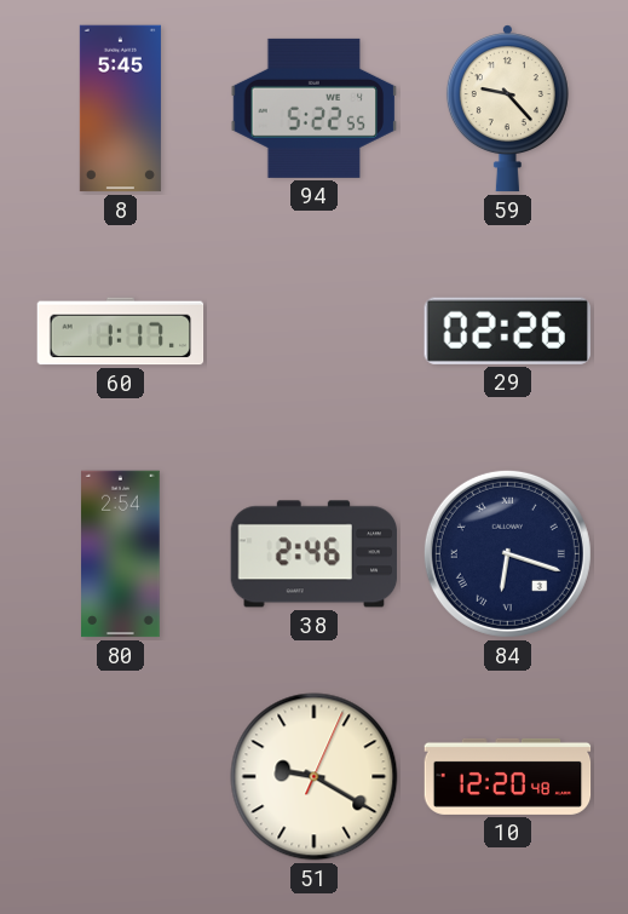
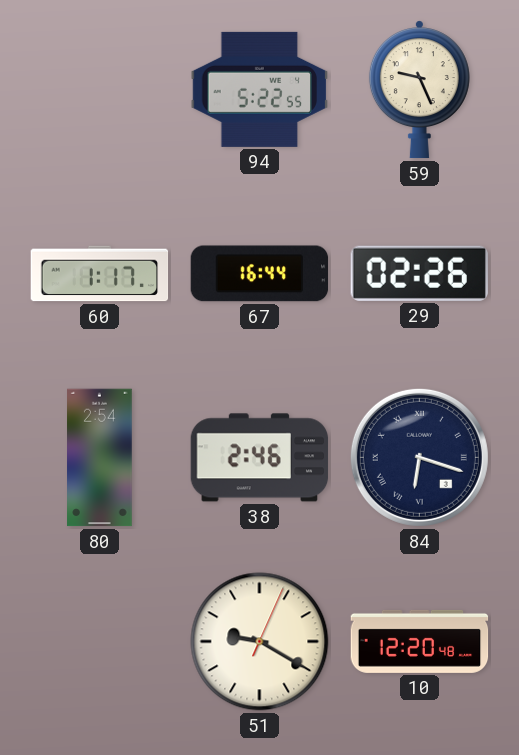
8: 5:45 -> none
59: 9:23 -> 9:26
67: none -> 16:44
